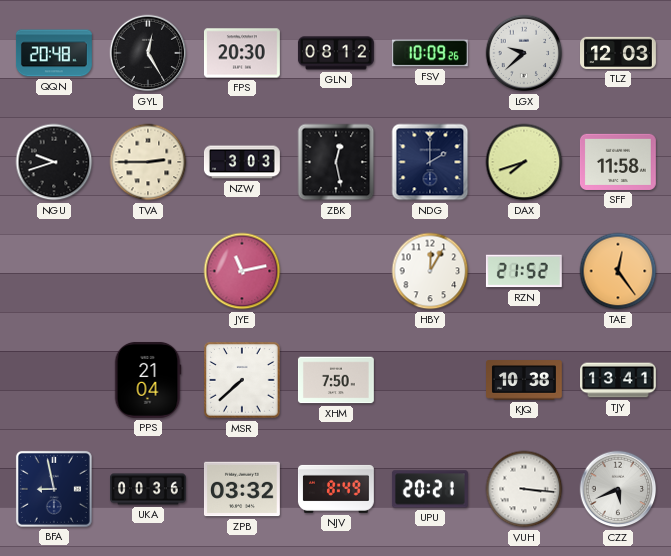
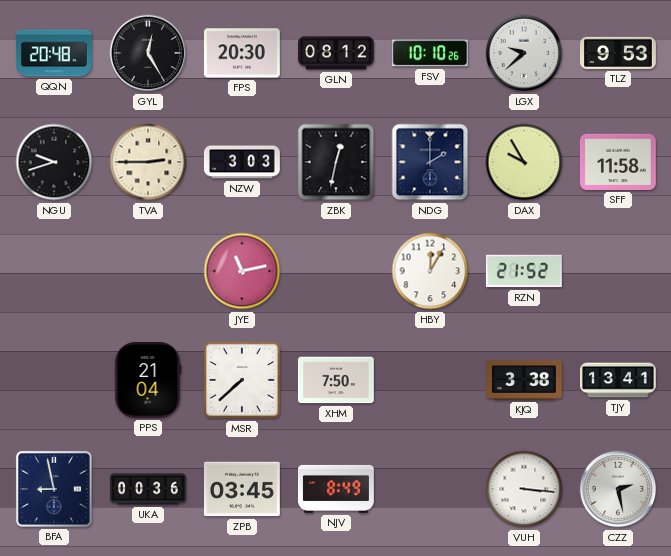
FSV: 10:09 -> 10:10
TLZ: 12:03 -> 9:53
ZBK: 12:28 -> 12:32
DAX: 7:42 -> 9:55
TAE: 12:24 -> none
KJQ: 10:38 -> 3:38
ZPB: 03:32 -> 03:45
UPU: 20:21 -> none
CZZ: 5:41 -> 2:28
